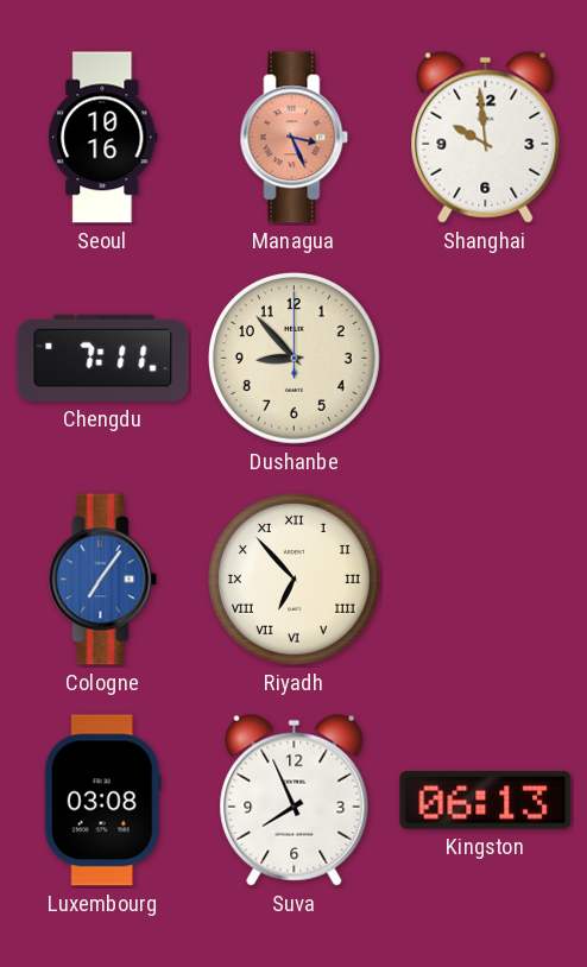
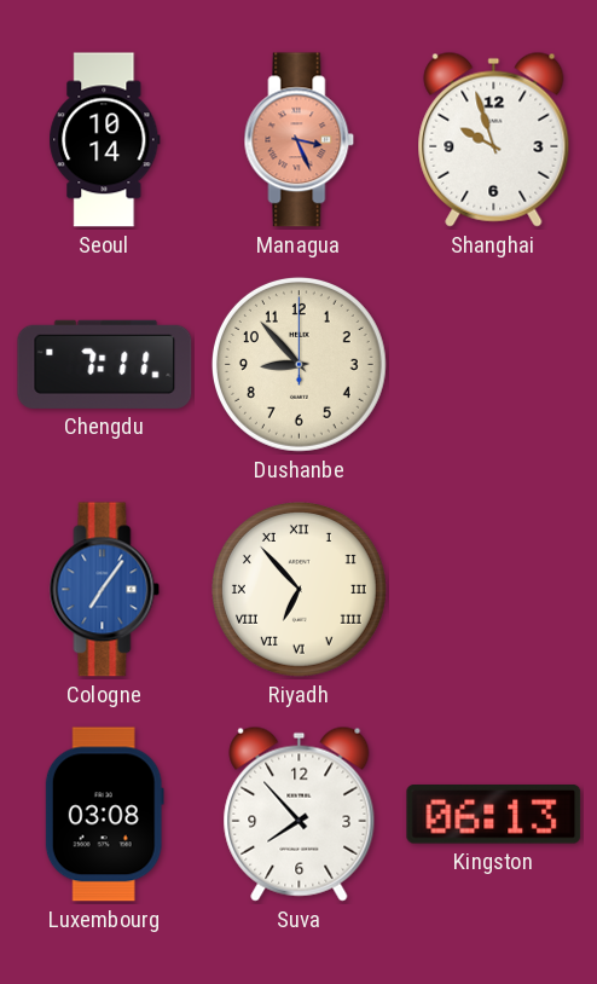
Seoul: 10:16 -> 10:14
Shanghai: 9:59 -> 9:57
Suva: 7:56 -> 7:53
